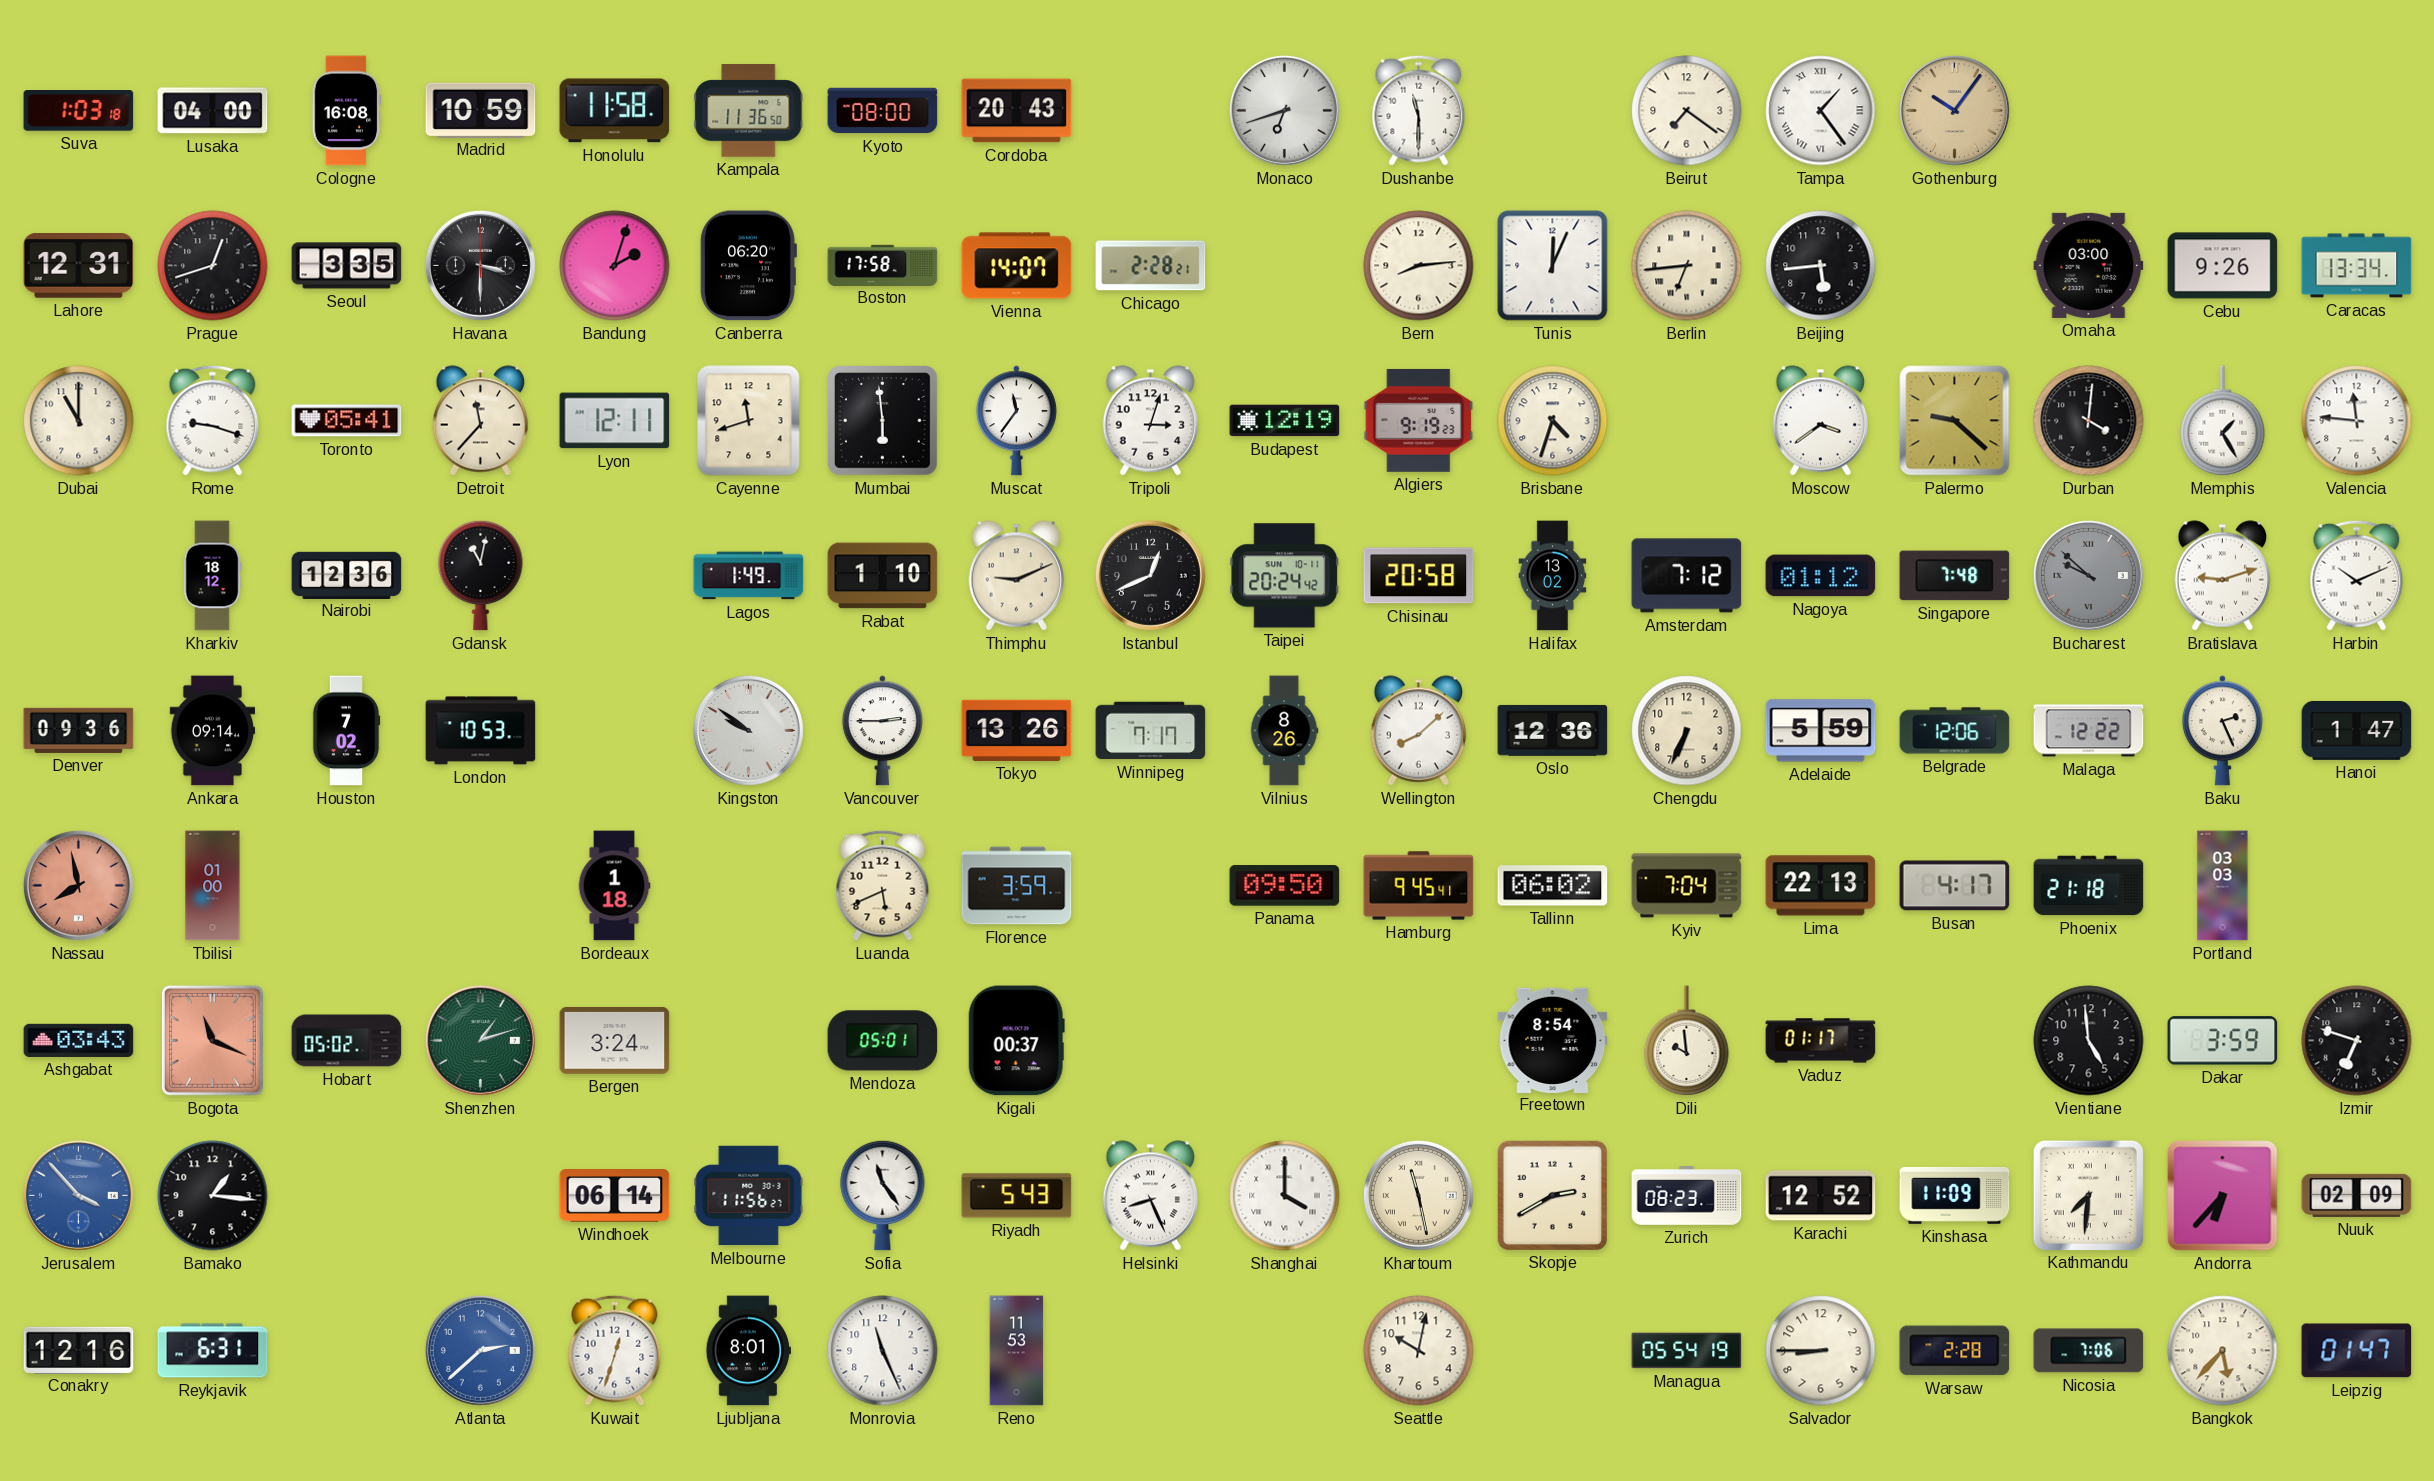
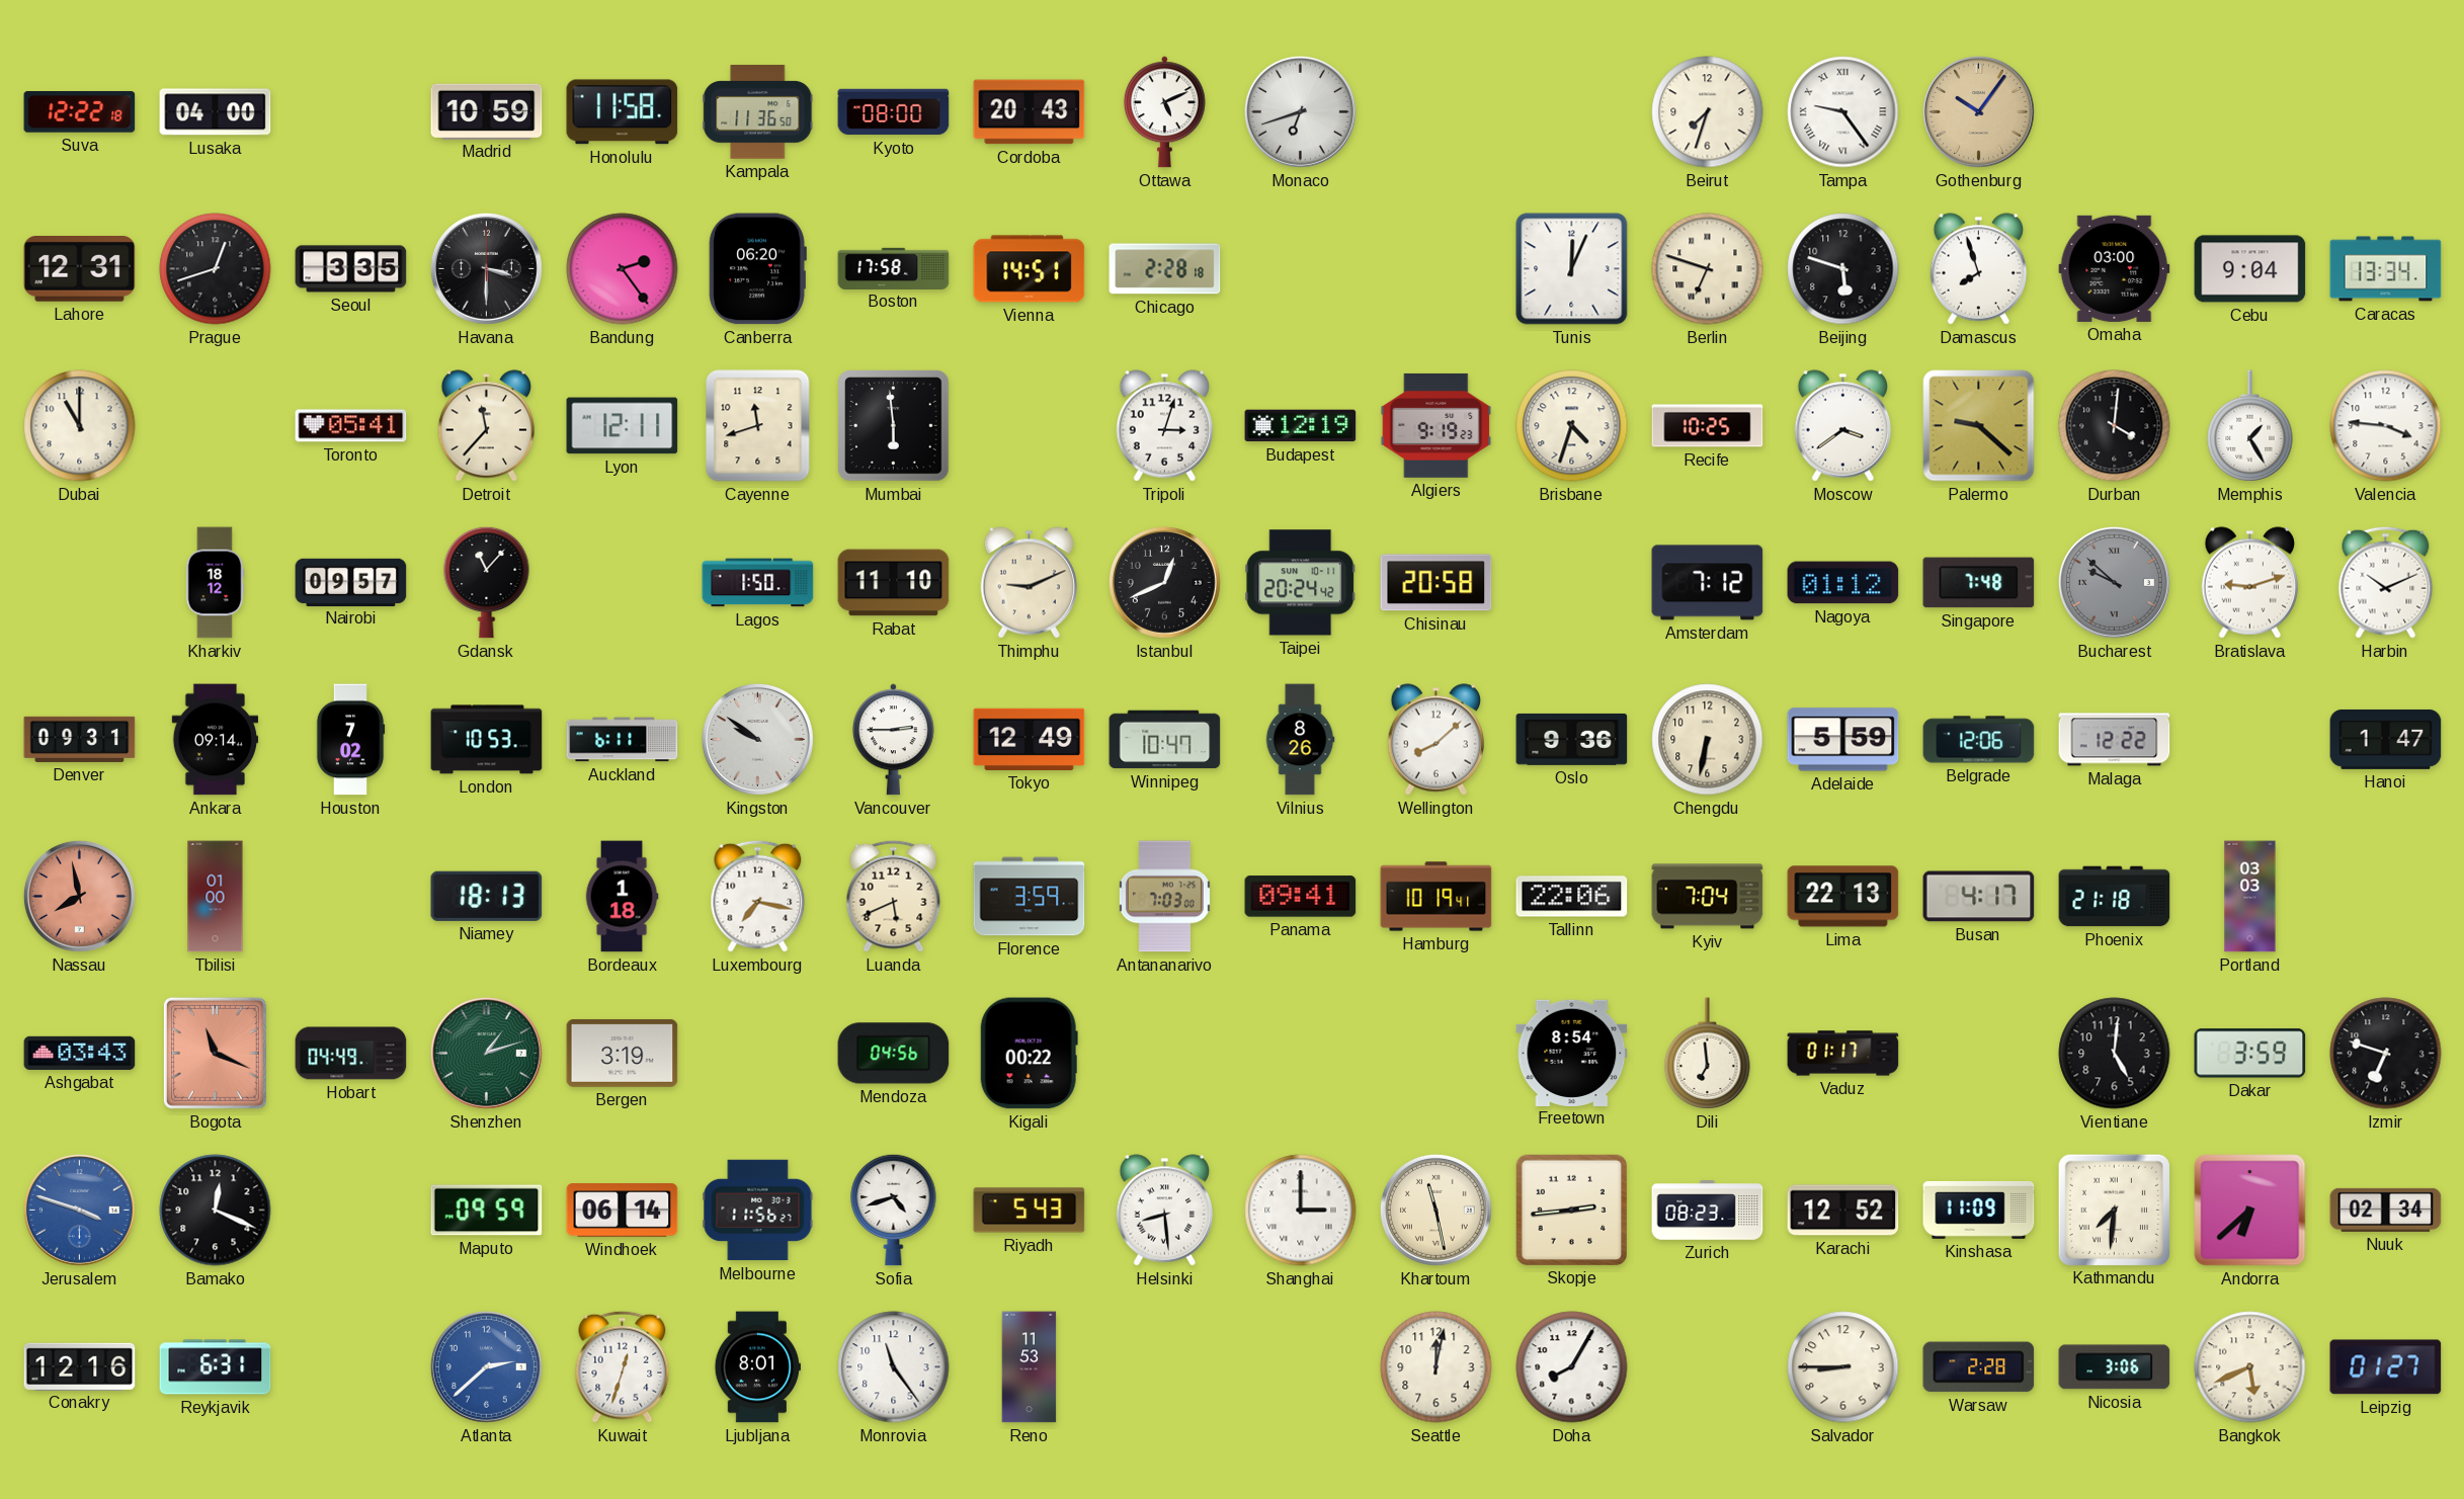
Suva: 1:03 -> 12:22
Cologne: 16:08 -> none
Ottawa: none -> 5:11
Dushanbe: 11:30 -> none
Beirut: 7:21 -> 7:33
Tampa: 1:24 -> 9:24
Bandung: 2:03 -> 2:24
Vienna: 14:07 -> 14:51
Chicago: 2:28:21 -> 2:28:18
Bern: 8:14 -> none
Berlin: 6:44 -> 6:48
Beijing: 5:44 -> 5:48
Damascus: none -> 7:57
Cebu: 9:26 -> 9:04
Rome: 9:18 -> none
Muscat: 11:36 -> none
Recife: none -> 10:25
Valencia: 11:46 -> 3:46
Nairobi: 12:36 -> 09:57
Gdansk: 11:02 -> 11:07
Lagos: 1:49 -> 1:50
Rabat: 1:10 -> 11:10
Halifax: 13:02 -> none
Denver: 09:36 -> 09:31
Auckland: none -> 6:11
Tokyo: 13:26 -> 12:49
Winnipeg: 7:17 -> 10:47
Oslo: 12:36 -> 9:36
Chengdu: 6:34 -> 6:32
Baku: 2:26 -> none
Niamey: none -> 18:13
Luxembourg: none -> 7:17
Antananarivo: none -> 7:03
Panama: 09:50 -> 09:41
Hamburg: 9:45 -> 10:19
Tallinn: 06:02 -> 22:06
Hobart: 05:02 -> 04:49
Bergen: 3:24 -> 3:19
Mendoza: 05:01 -> 04:56
Kigali: 00:37 -> 00:22
Dili: 9:59 -> 6:59
Vientiane: 4:59 -> 5:01
Jerusalem: 3:53 -> 3:48
Bamako: 1:16 -> 12:19
Maputo: none -> 09:59
Sofia: 11:24 -> 4:42
Helsinki: 8:26 -> 8:29
Shanghai: 4:00 -> 3:00
Skopje: 2:40 -> 2:44
Andorra: 6:37 -> 6:38
Nuuk: 02:09 -> 02:34
Monrovia: 11:26 -> 11:24
Seattle: 10:02 -> 12:02
Doha: none -> 8:05
Managua: 05:54 -> none
Nicosia: 7:06 -> 3:06
Bangkok: 5:37 -> 5:41
Leipzig: 01:47 -> 01:27
